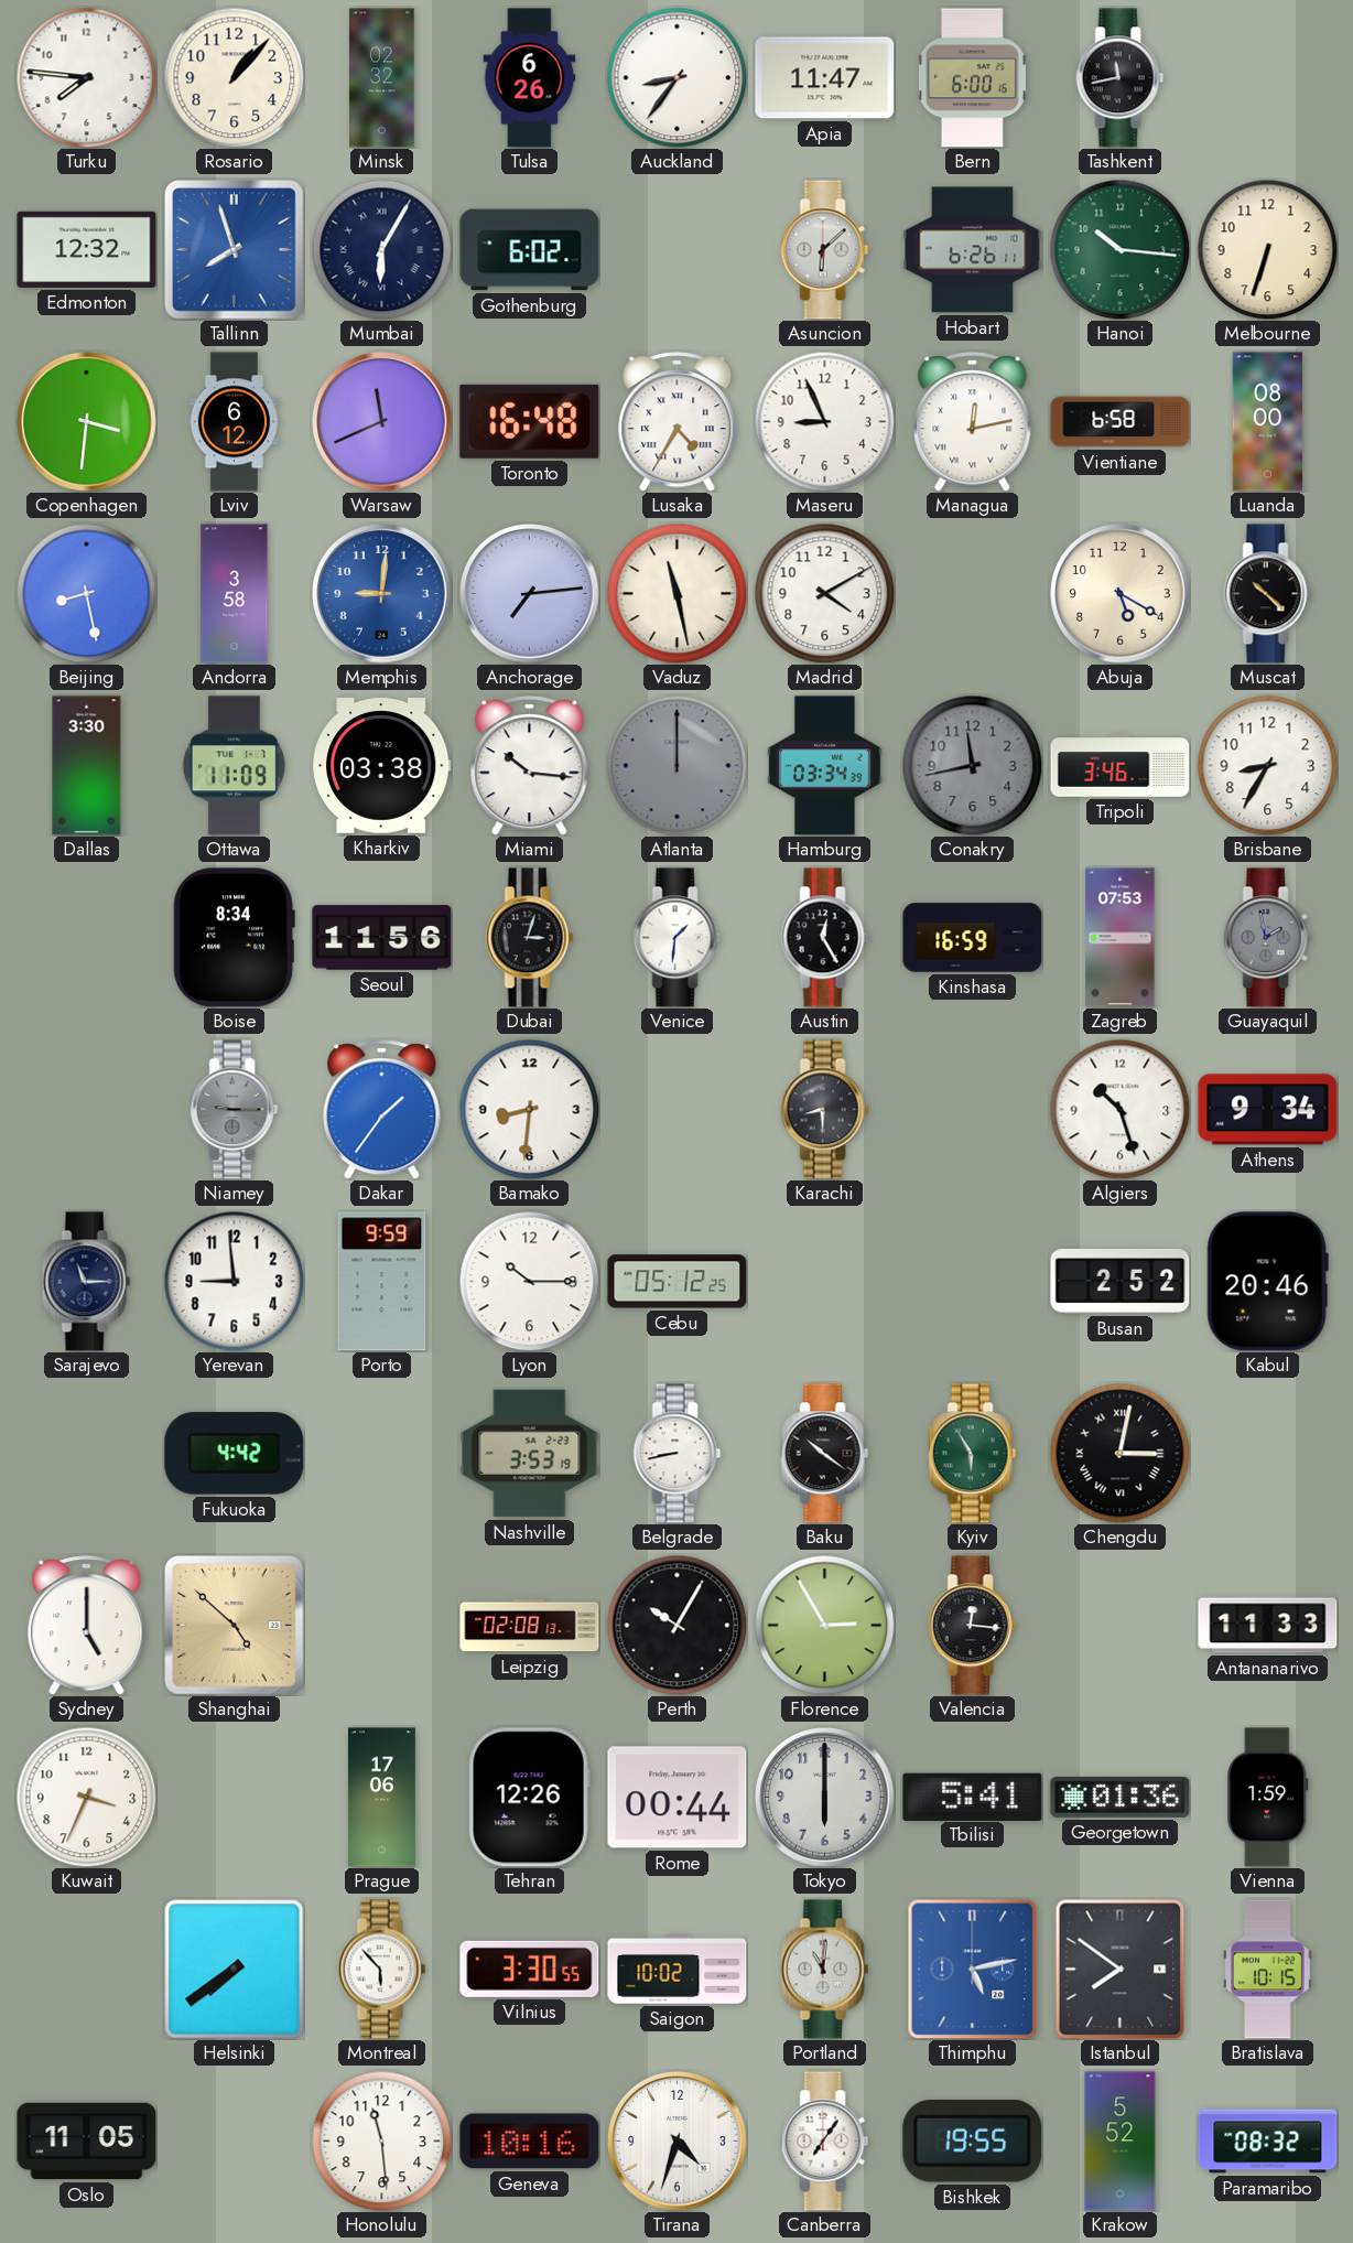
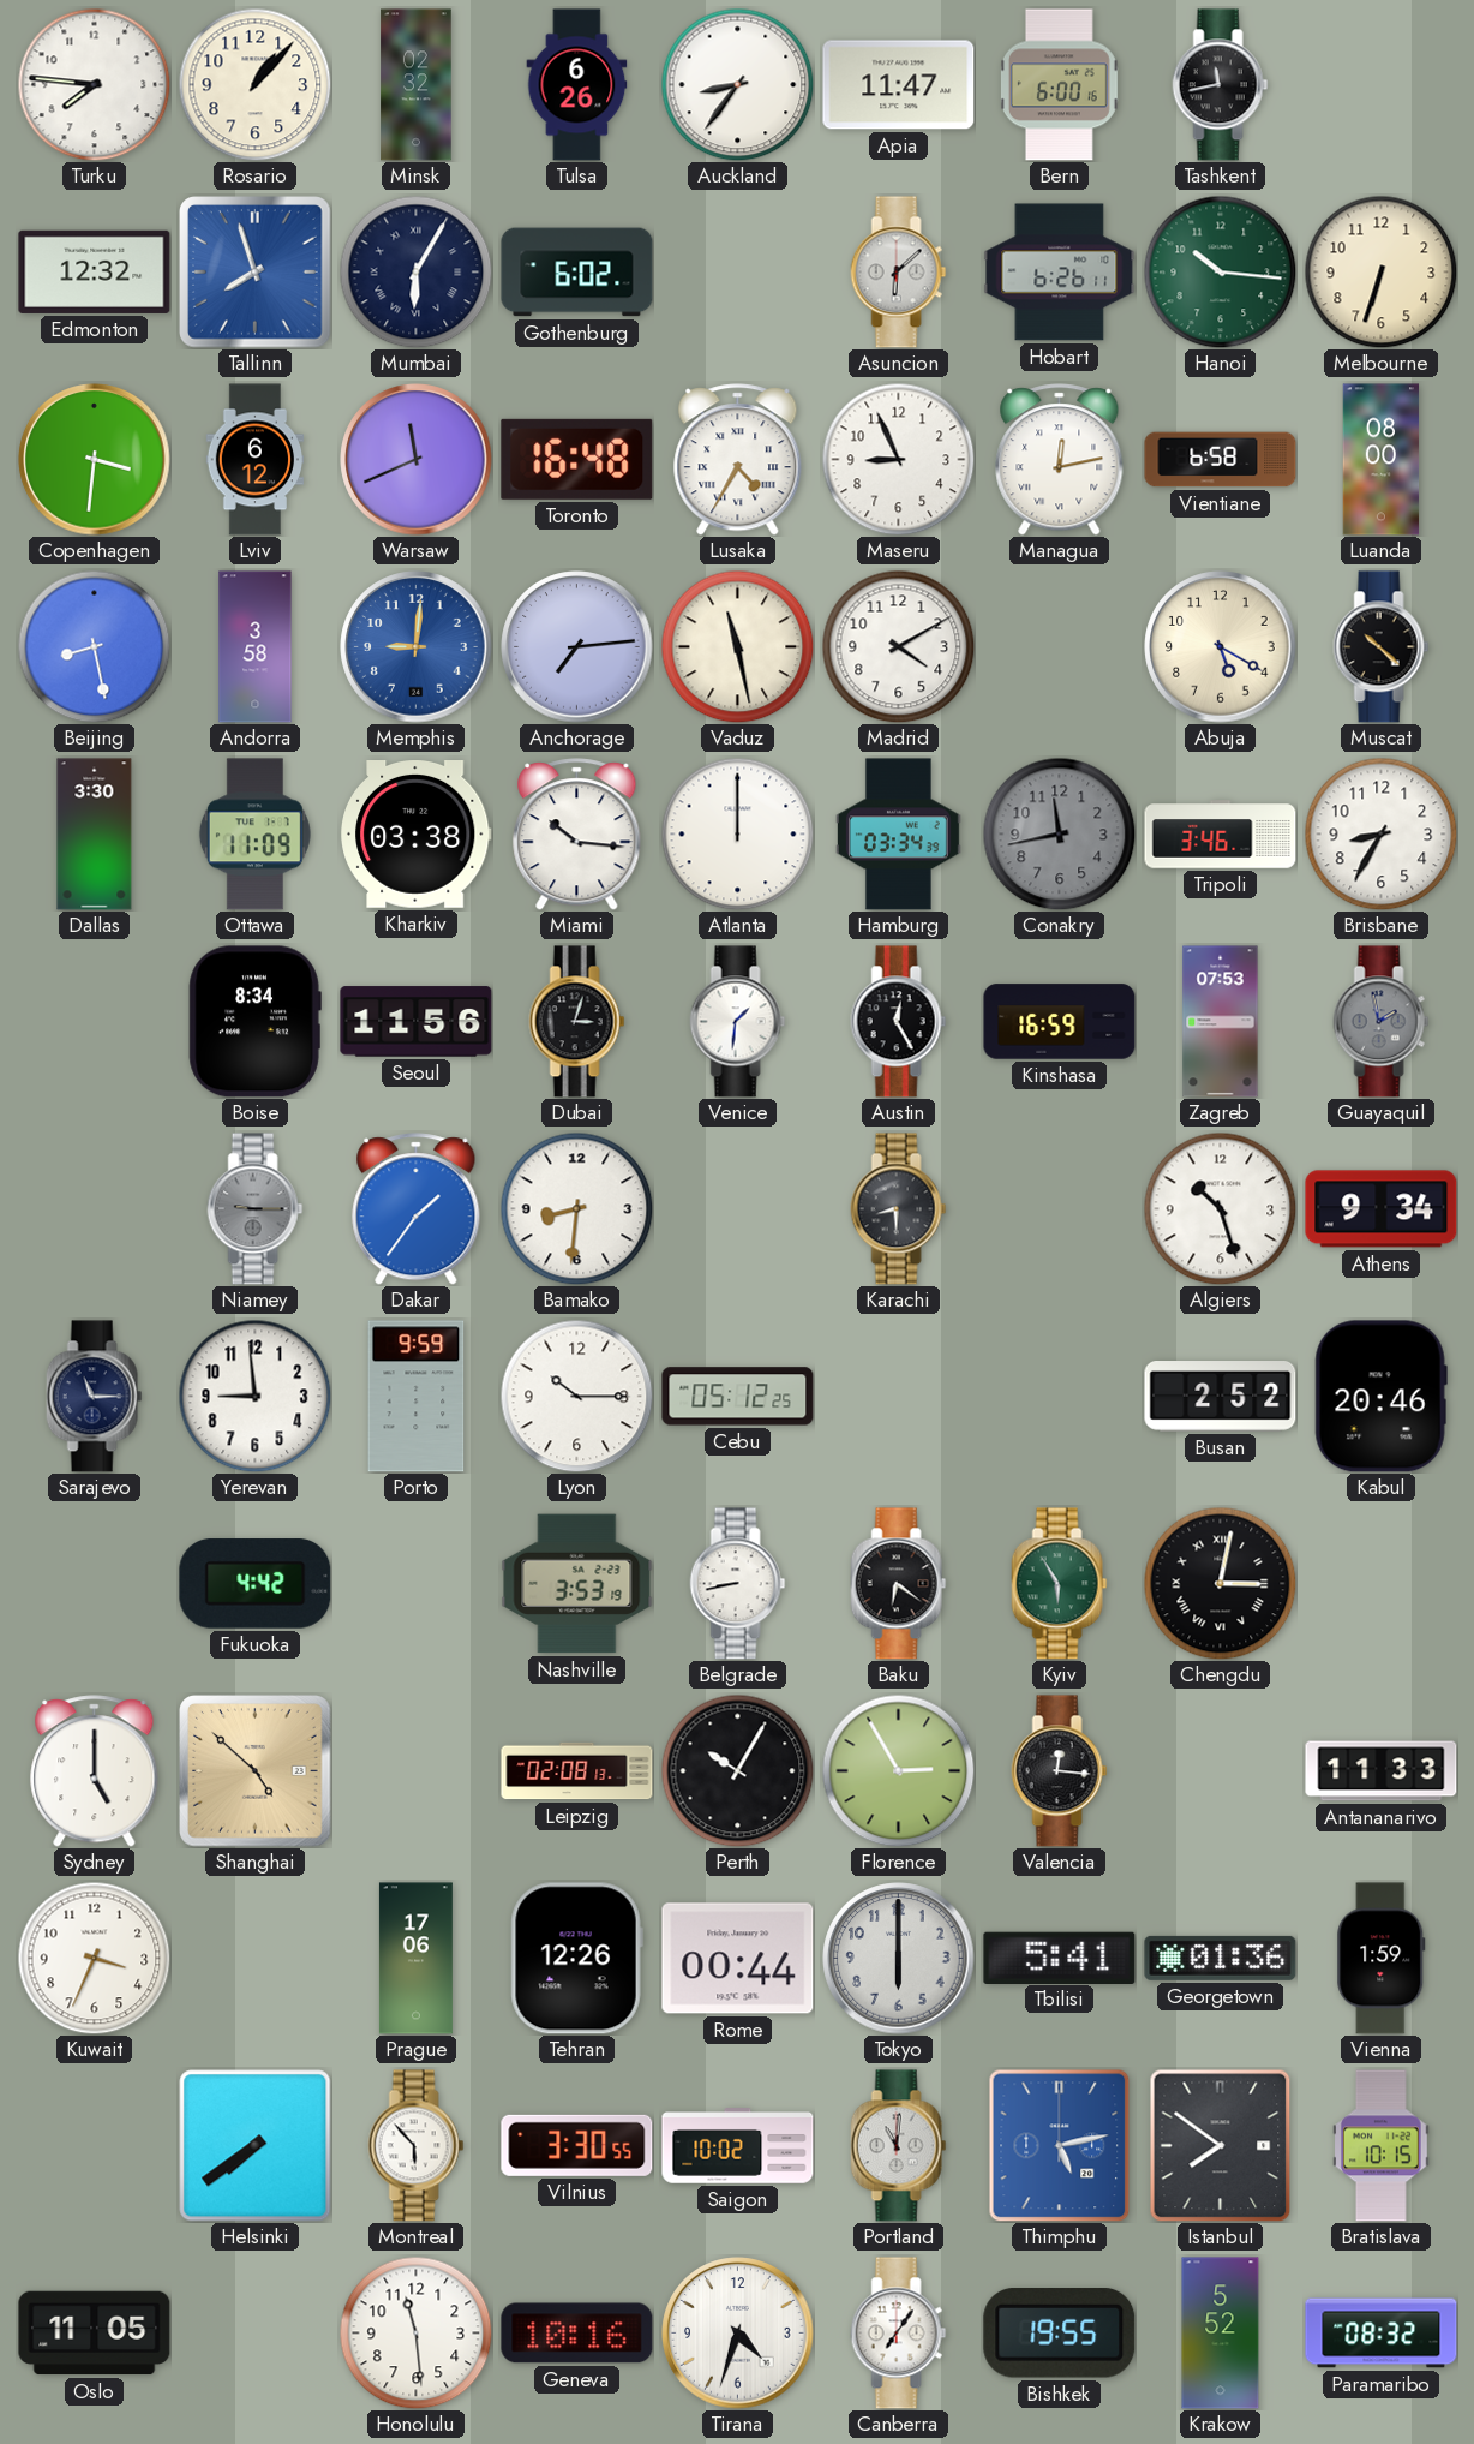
Atlanta dial: grey -> white
Baku: 10:21 -> 6:21
